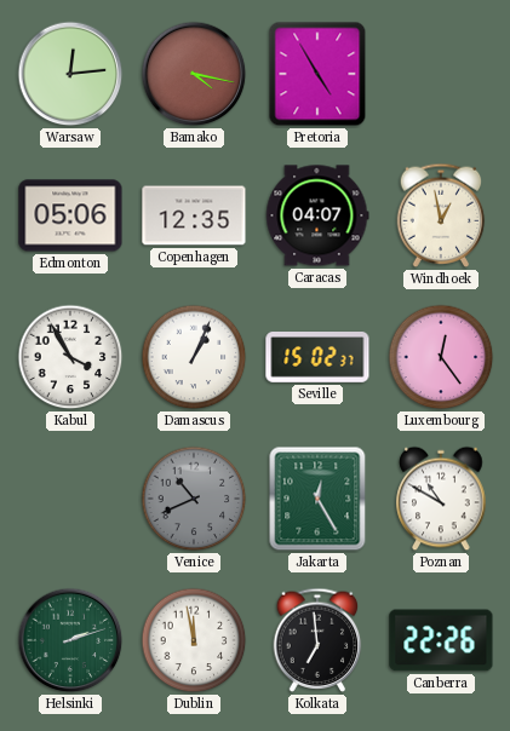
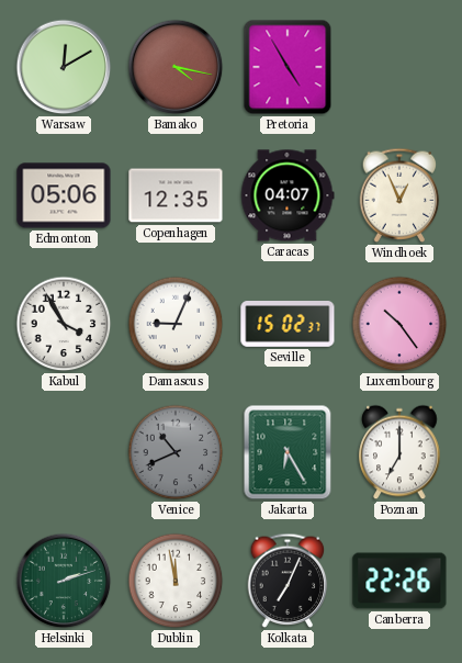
Warsaw: 12:14 -> 12:10
Windhoek: 12:58 -> 12:56
Damascus: 1:04 -> 9:04
Luxembourg: 12:24 -> 10:24
Jakarta: 12:25 -> 6:25
Poznan: 10:50 -> 7:00
Kolkata: 6:59 -> 7:04
